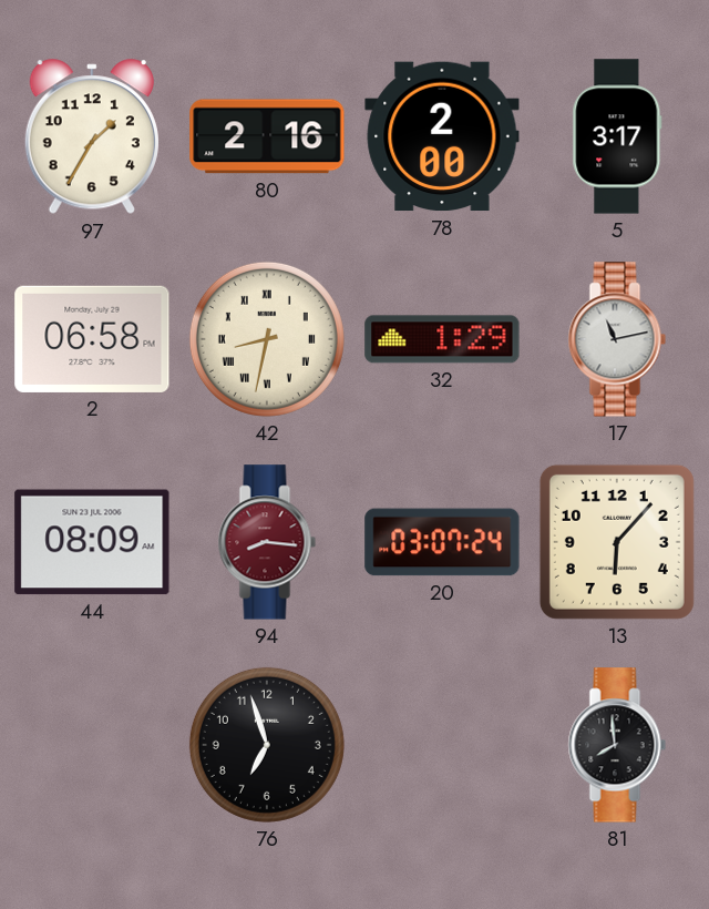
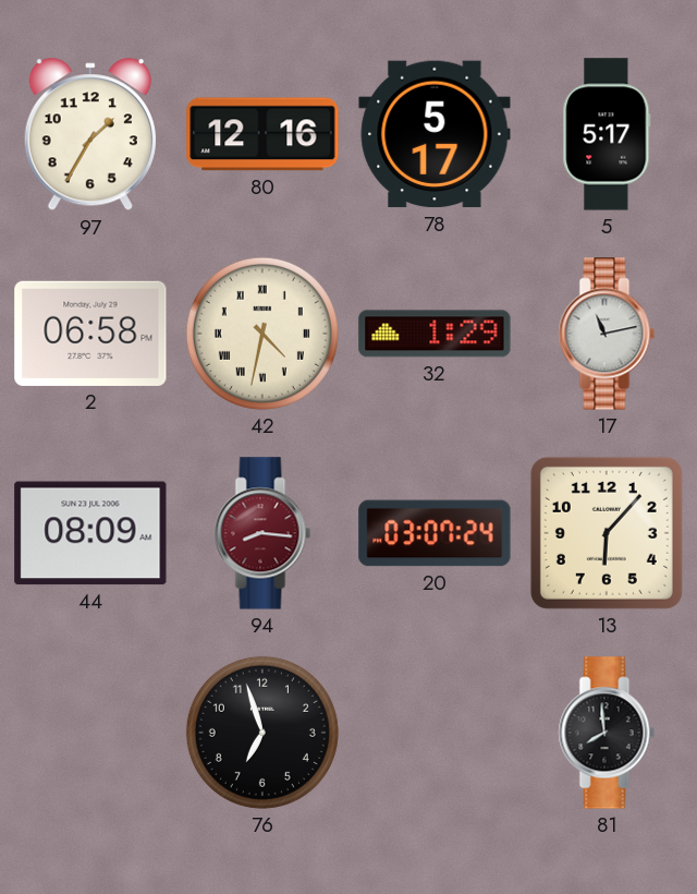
80: 2:16 -> 12:16
78: 2:00 -> 5:17
5: 3:17 -> 5:17
42: 8:32 -> 4:32
